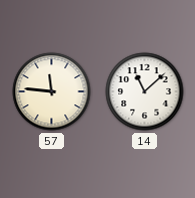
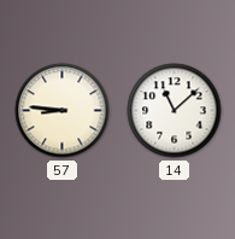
57: 11:46 -> 8:46
